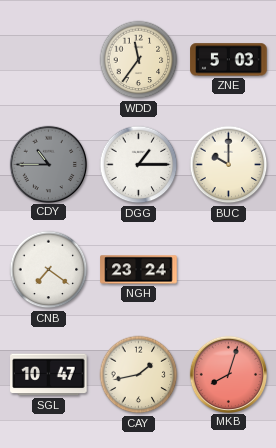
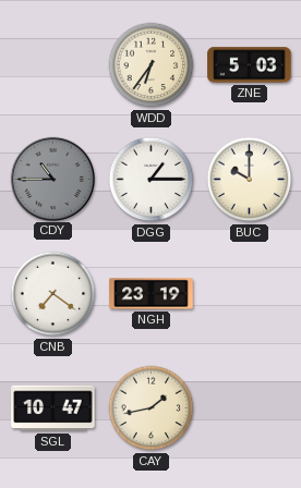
WDD: 11:36 -> 6:36
NGH: 23:24 -> 23:19
MKB: 8:03 -> none
